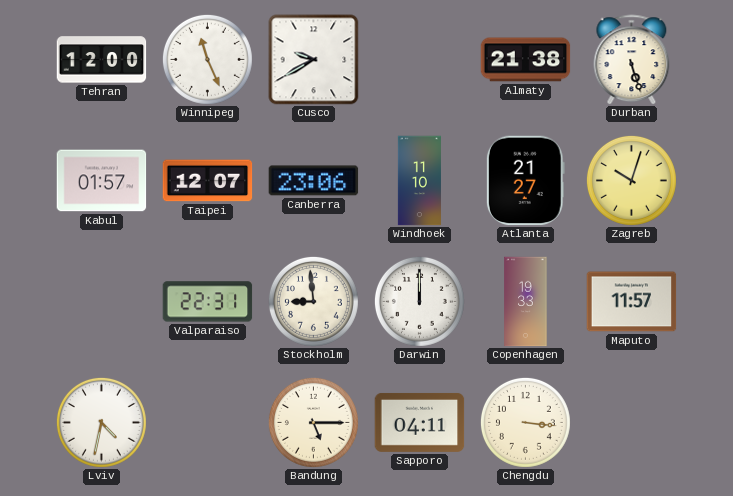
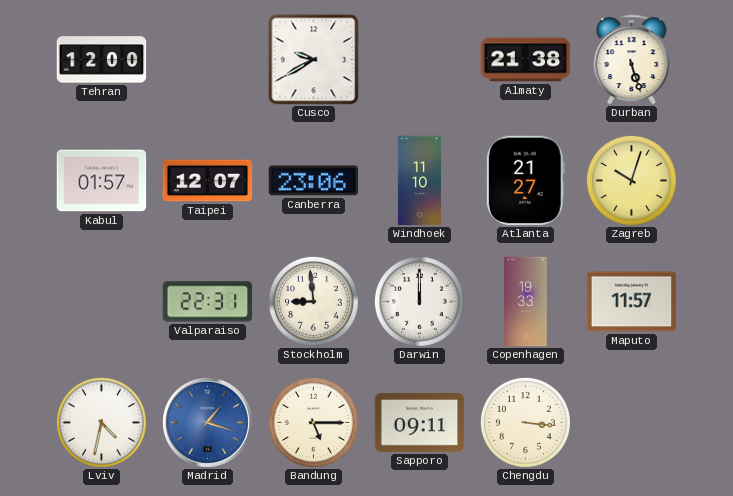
Winnipeg: 11:26 -> none
Madrid: none -> 1:18
Sapporo: 04:11 -> 09:11
